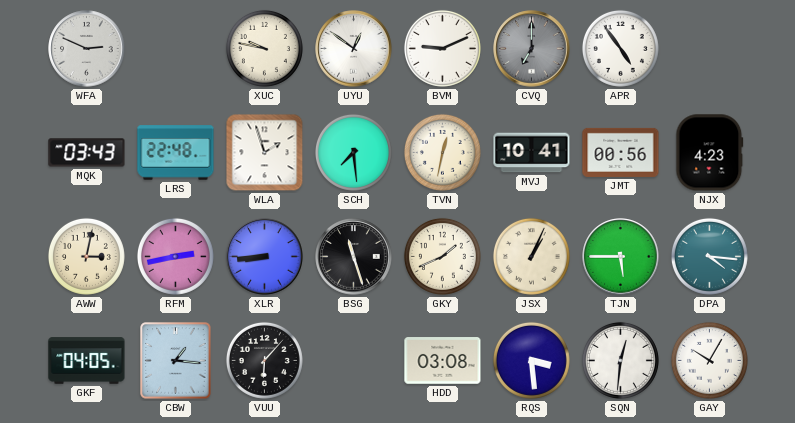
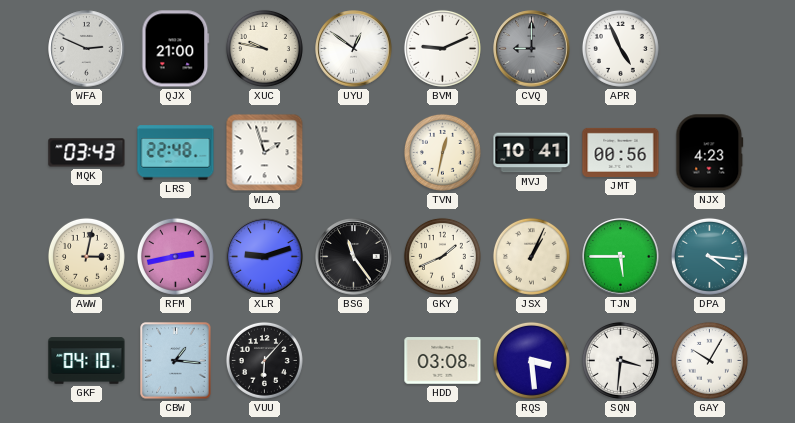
QJX: none -> 21:00
CVQ: 7:00 -> 9:00
APR: 4:54 -> 4:56
SCH: 7:29 -> none
XLR: 8:44 -> 9:12
BSG: 11:27 -> 11:24
GKF: 04:05 -> 04:10
SQN: 12:31 -> 3:31
